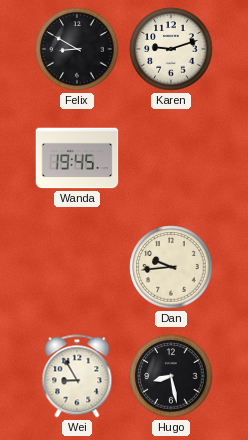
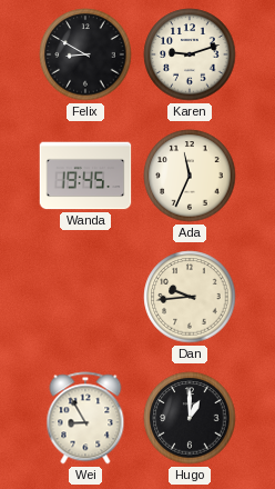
Ada: none -> 11:34
Hugo: 8:28 -> 1:00
